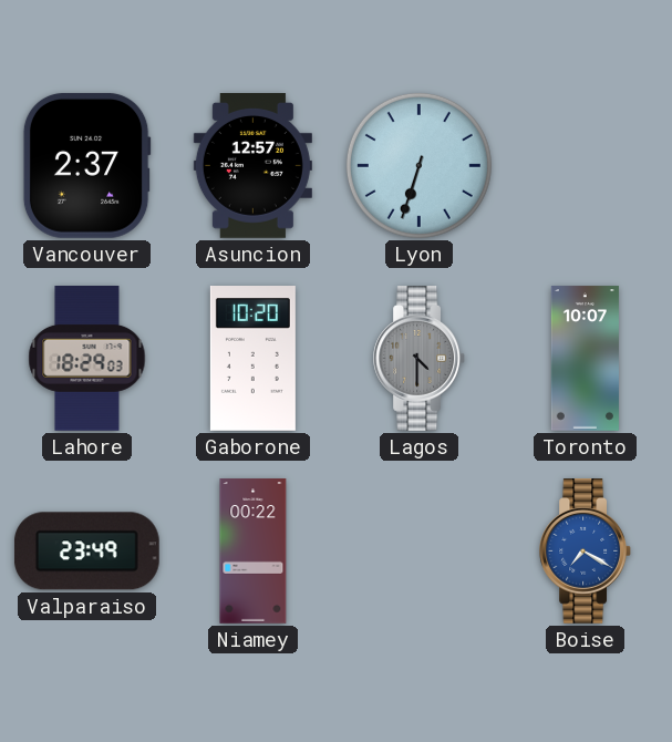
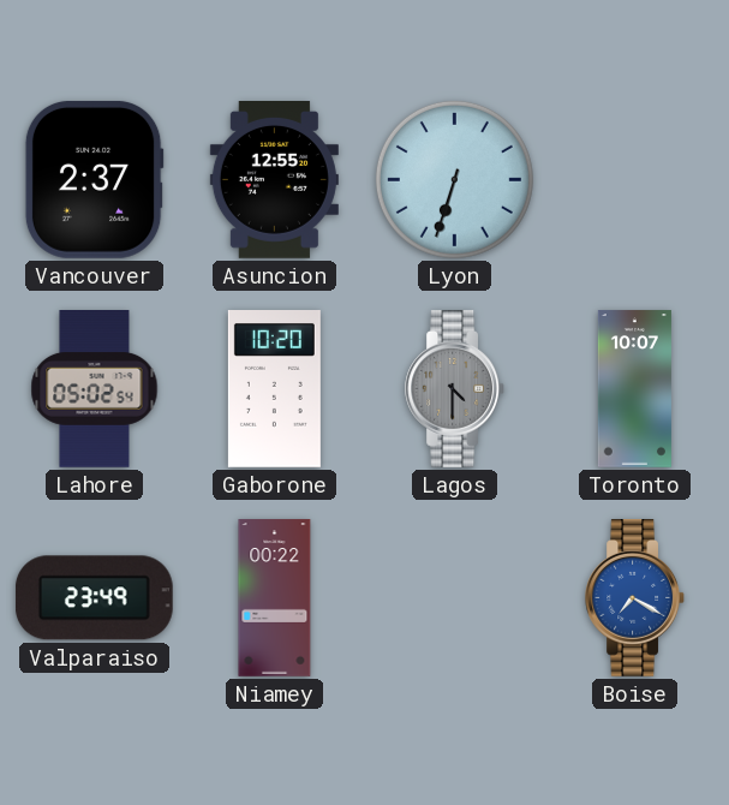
Asuncion: 12:57 -> 12:55
Lahore: 18:29 -> 05:02
